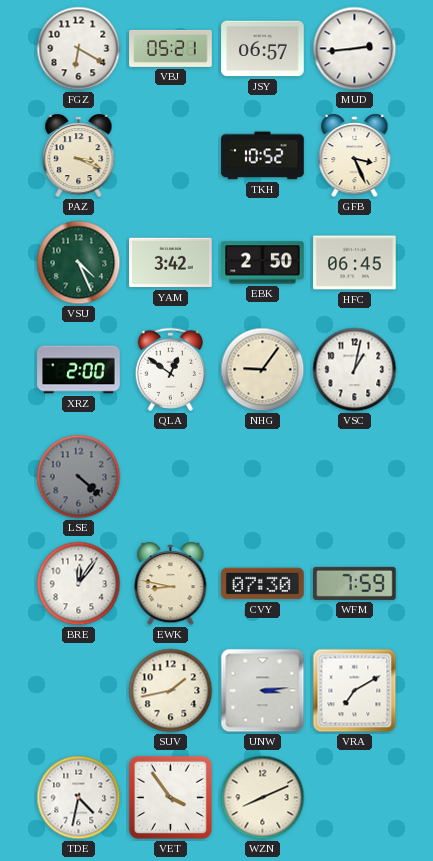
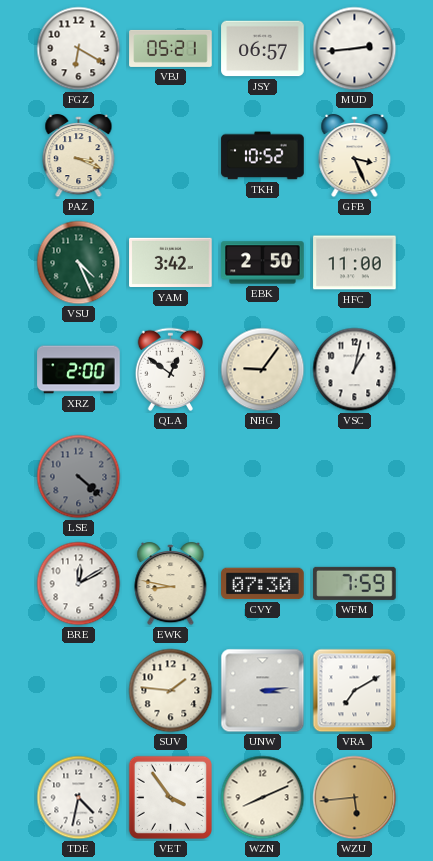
HFC: 06:45 -> 11:00
BRE: 12:06 -> 12:10
SUV: 1:43 -> 1:46
WZU: none -> 5:44
